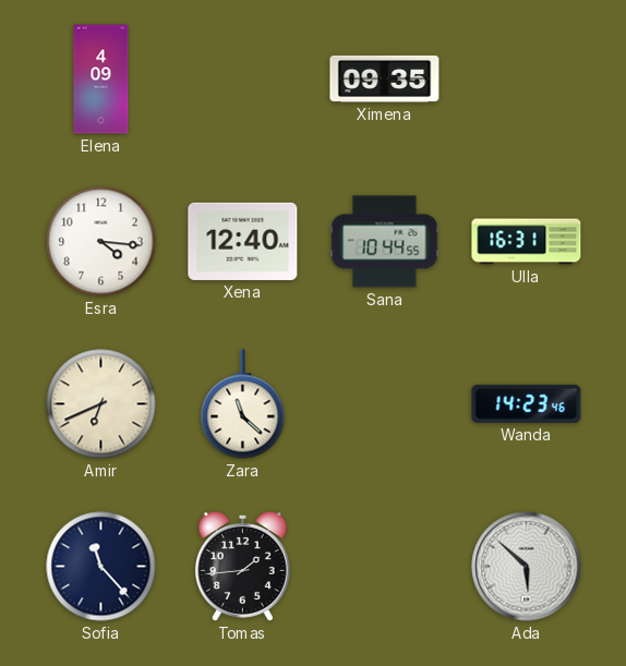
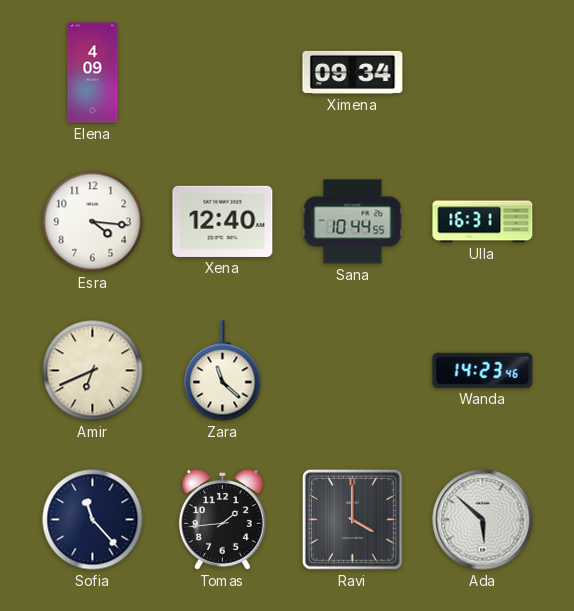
Ximena: 09:35 -> 09:34
Ravi: none -> 4:00
